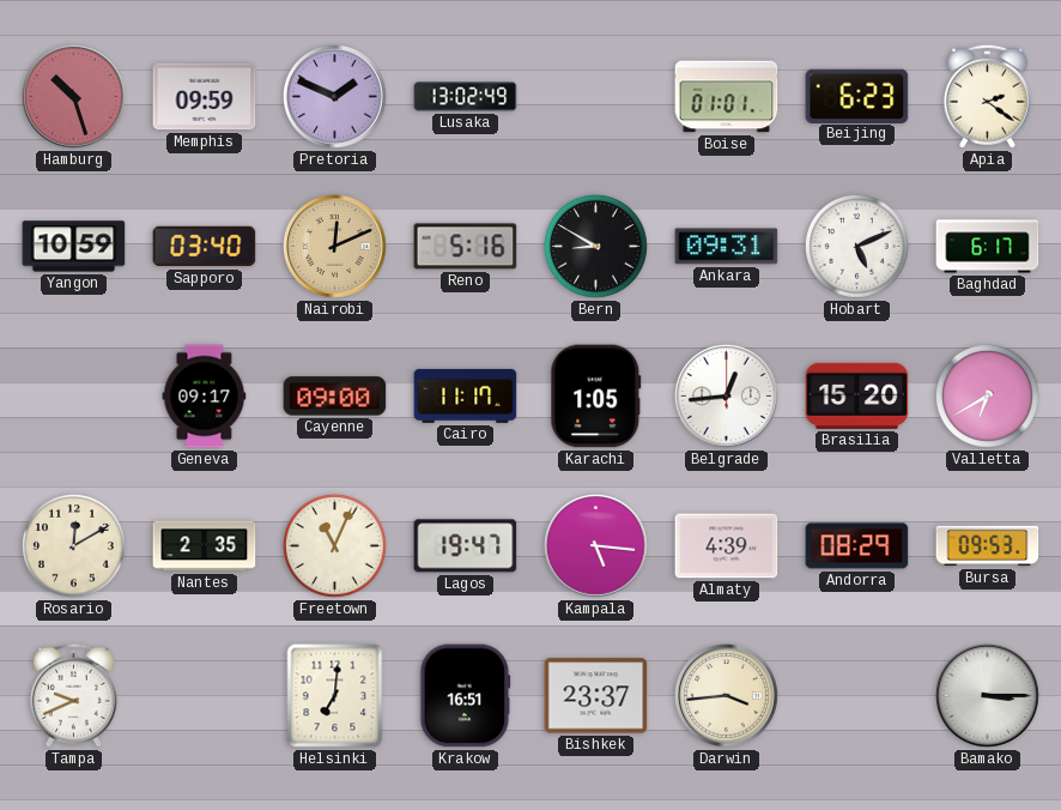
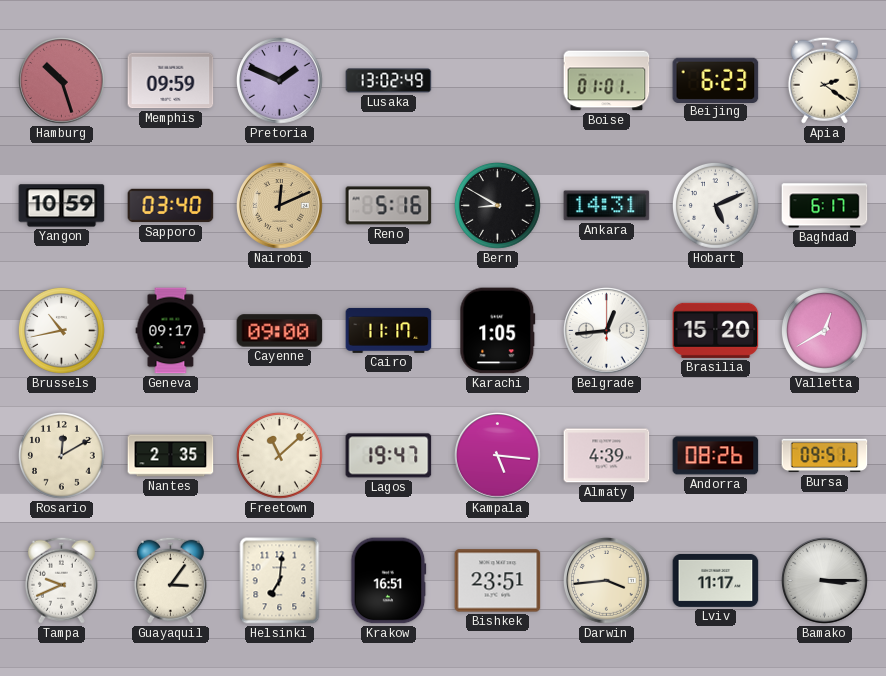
Ankara: 09:31 -> 14:31
Brussels: none -> 10:43
Valletta: 6:40 -> 12:40
Freetown: 11:04 -> 11:08
Andorra: 08:29 -> 08:26
Bursa: 09:53 -> 09:51
Guayaquil: none -> 3:06
Bishkek: 23:37 -> 23:51
Lviv: none -> 11:17
